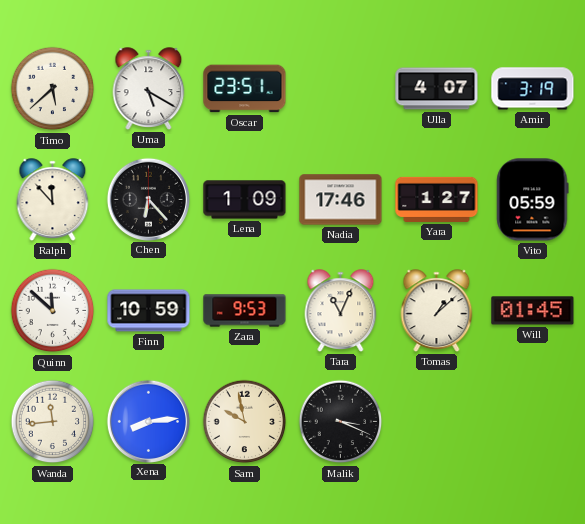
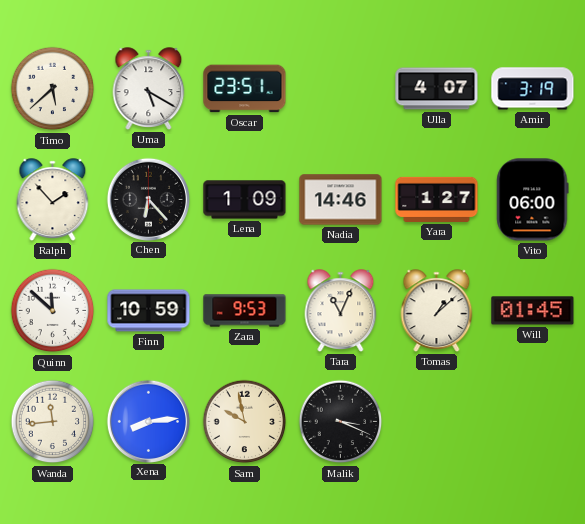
Ralph: 11:53 -> 1:53
Nadia: 17:46 -> 14:46
Vito: 05:59 -> 06:00
